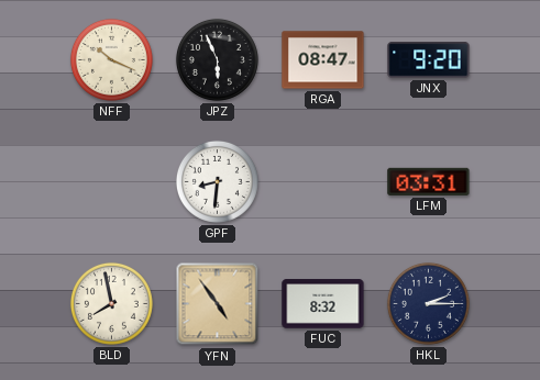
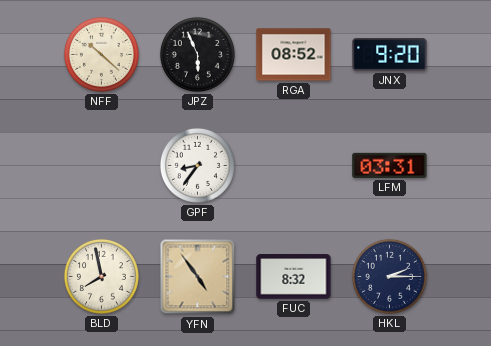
NFF: 10:19 -> 10:22
RGA: 08:47 -> 08:52
GPF: 8:31 -> 8:36
